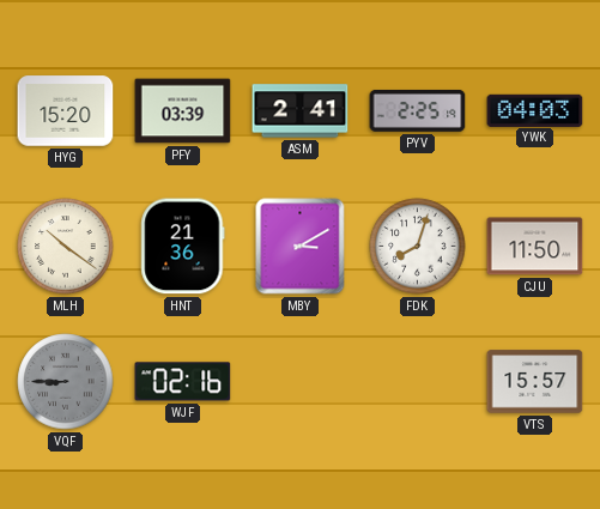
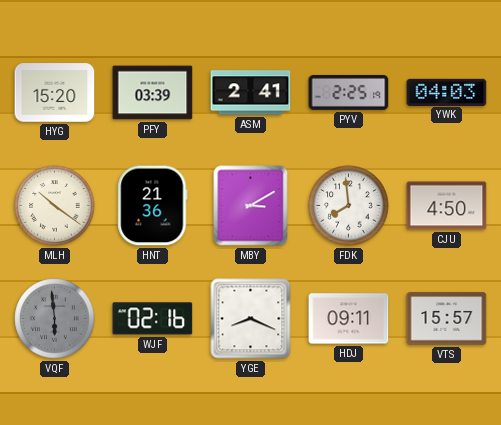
FDK: 8:03 -> 7:59
CJU: 11:50 -> 4:50
VQF: 8:45 -> 5:59
YGE: none -> 8:19
HDJ: none -> 09:11
